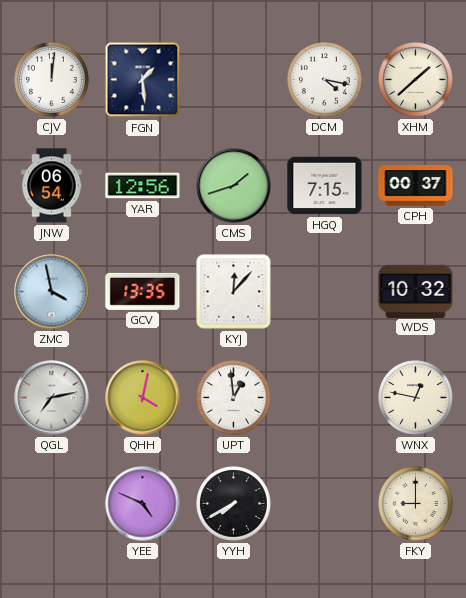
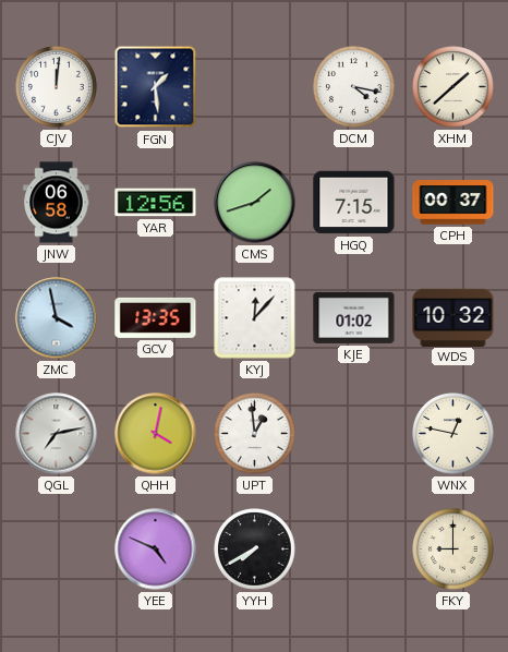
JNW: 06:54 -> 06:58
KJE: none -> 01:02
